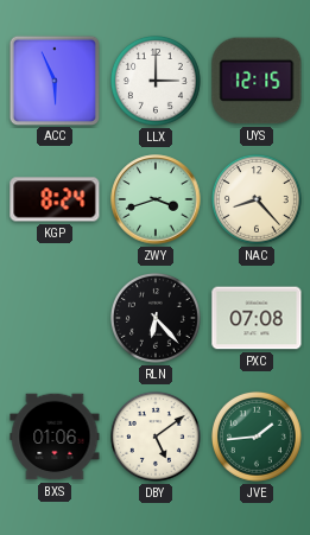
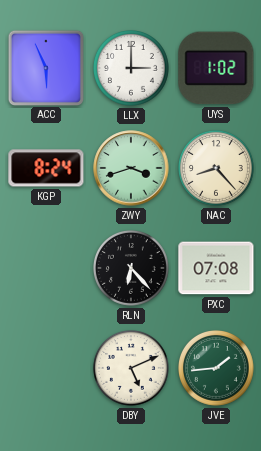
UYS: 12:15 -> 1:02
BXS: 01:06 -> none
DBY: 5:09 -> 5:11
